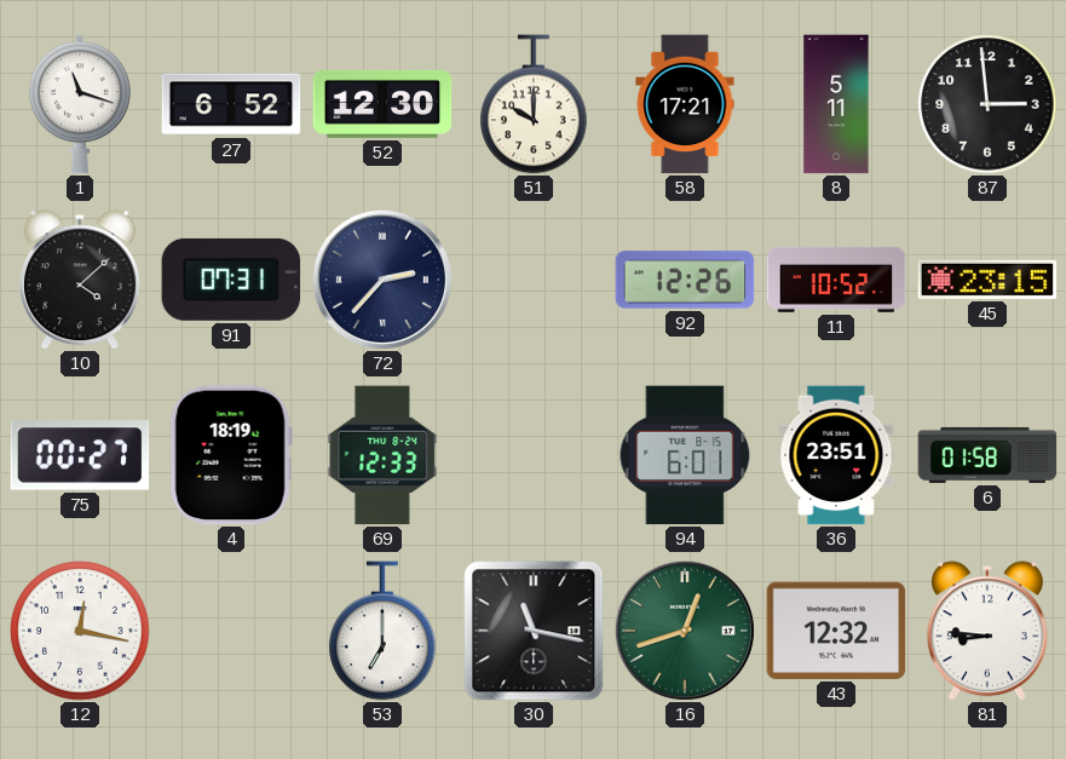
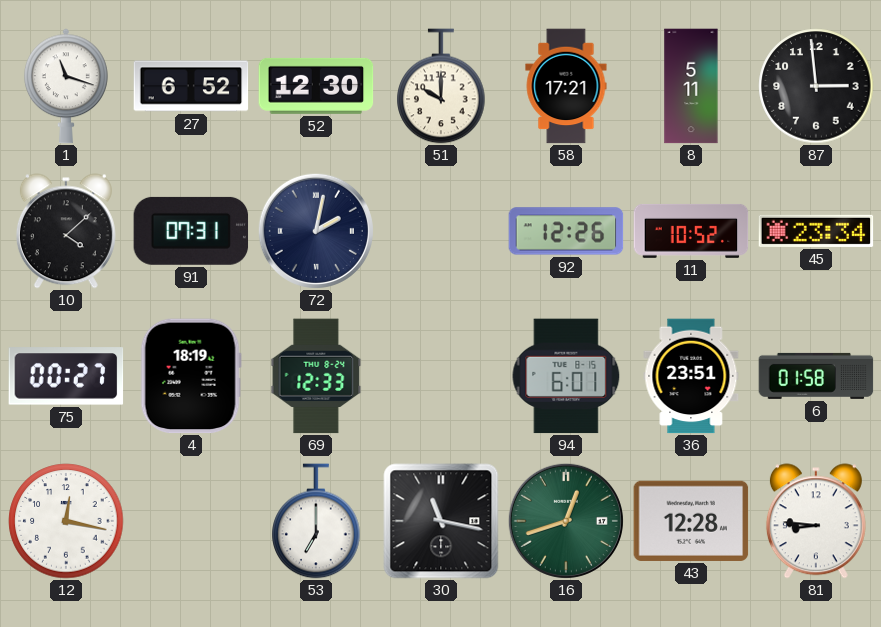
72: 2:37 -> 2:02
45: 23:15 -> 23:34
43: 12:32 -> 12:28
